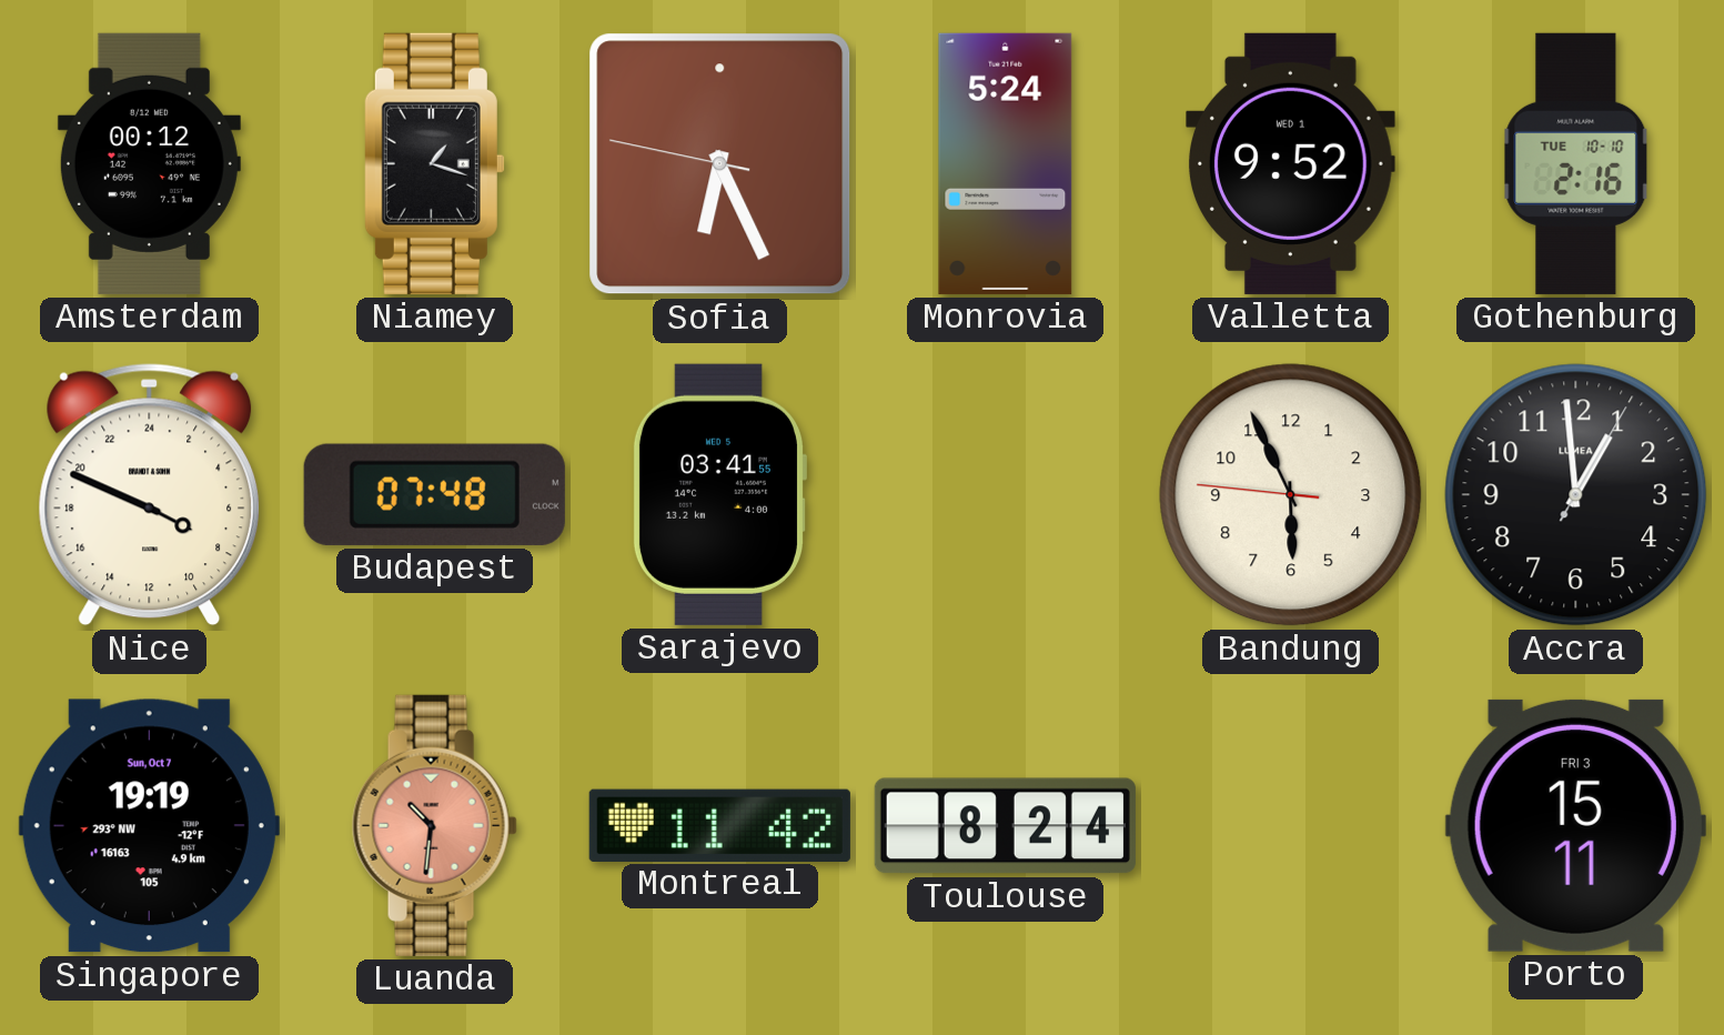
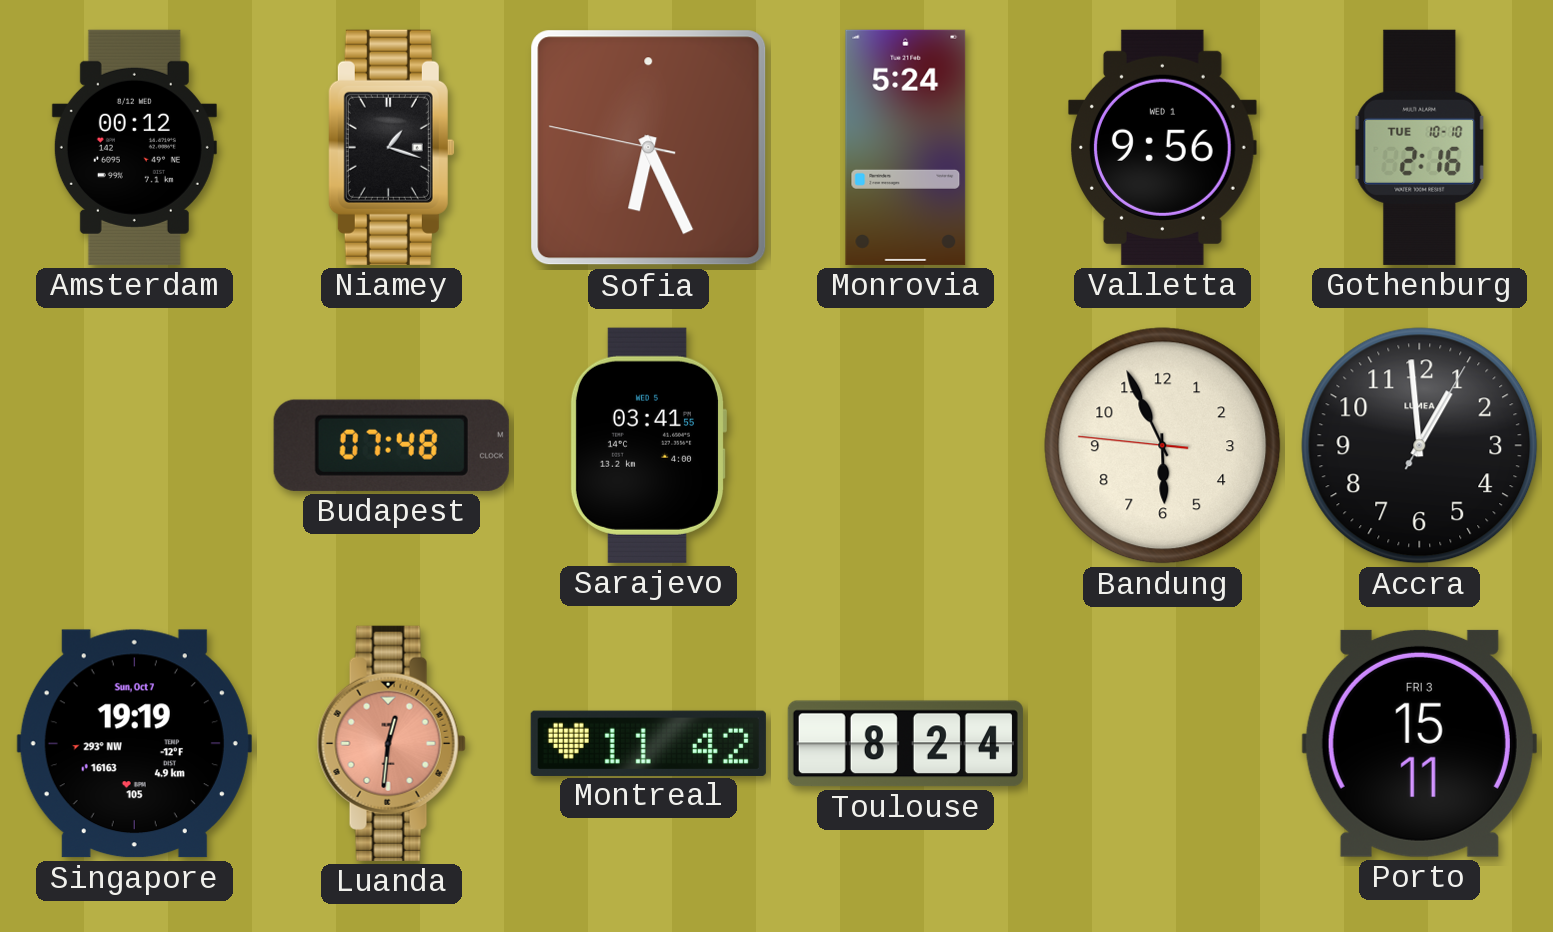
Valletta: 9:52 -> 9:56
Nice: 7:49 -> none
Luanda: 10:31 -> 12:31
